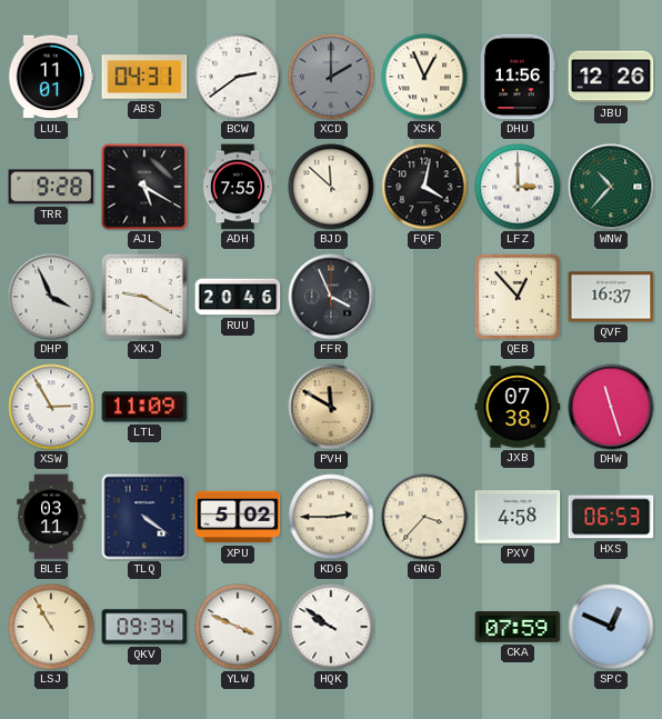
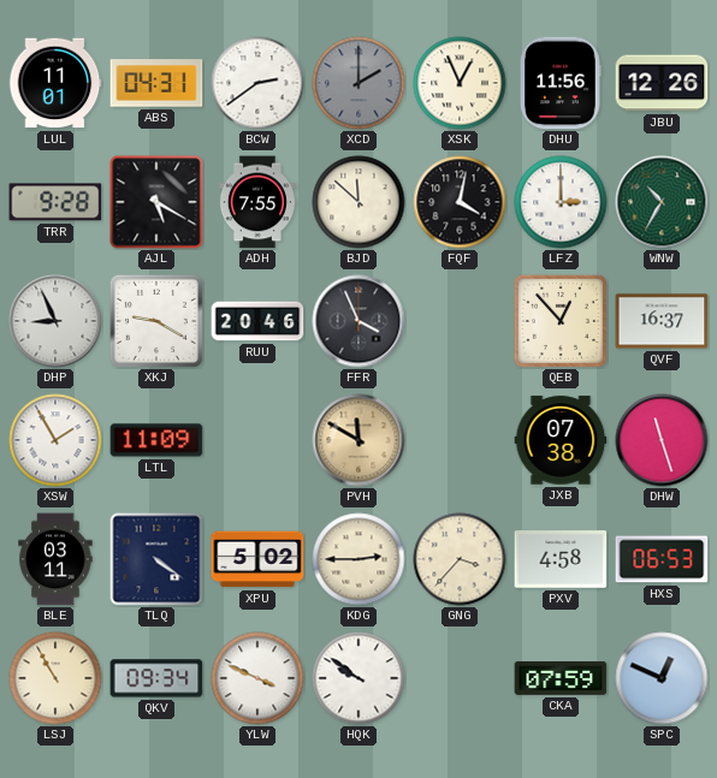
WNW: 10:37 -> 10:35
DHP: 3:56 -> 8:56
XSW: 2:55 -> 1:55
